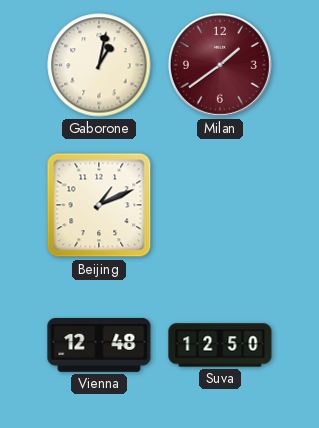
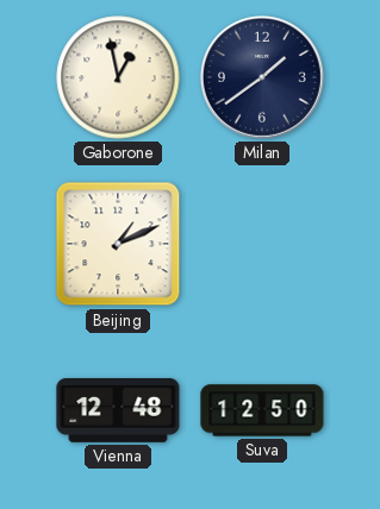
Gaborone: 1:02 -> 12:58
Milan dial: burgundy -> navy
